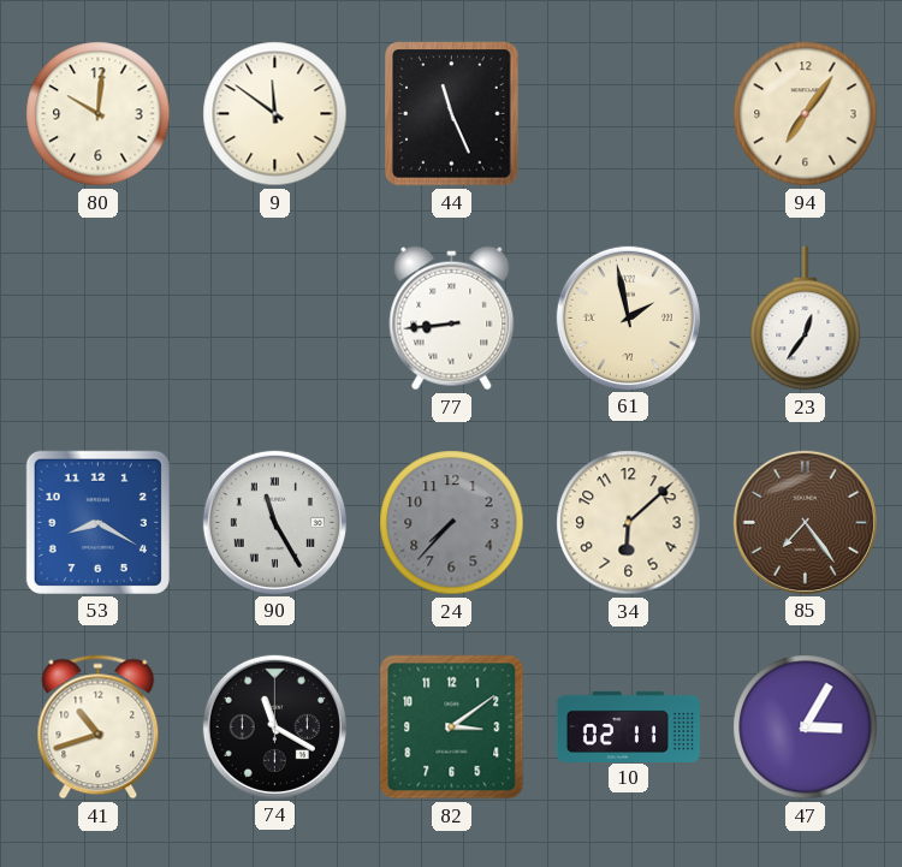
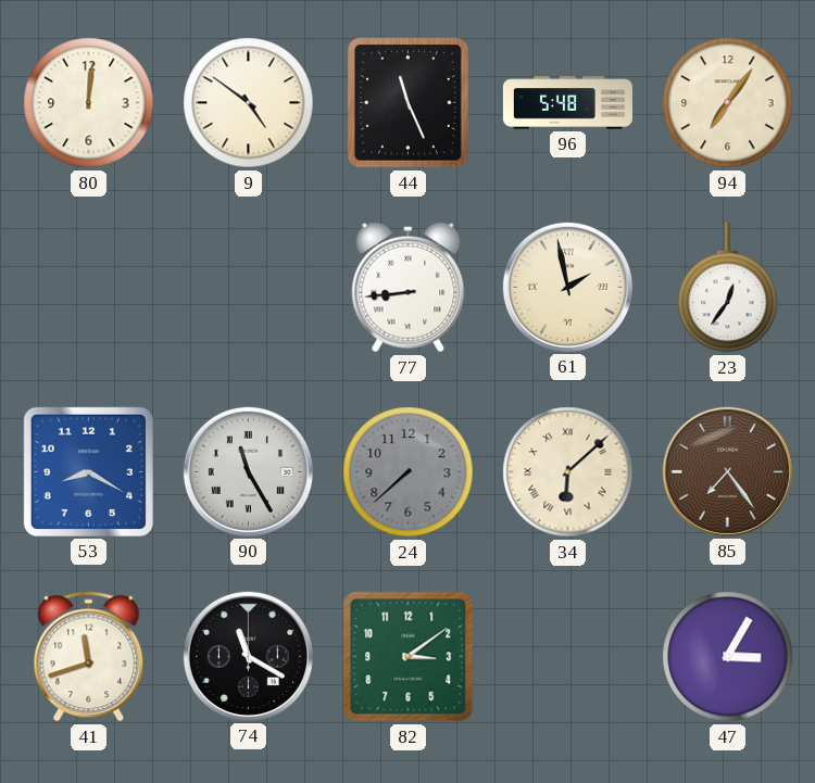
80: 10:01 -> 12:01
9: 11:51 -> 4:51
96: none -> 5:48
24: 7:37 -> 7:38
34 numerals: Arabic -> Roman
41: 10:42 -> 11:42
10: 02:11 -> none
